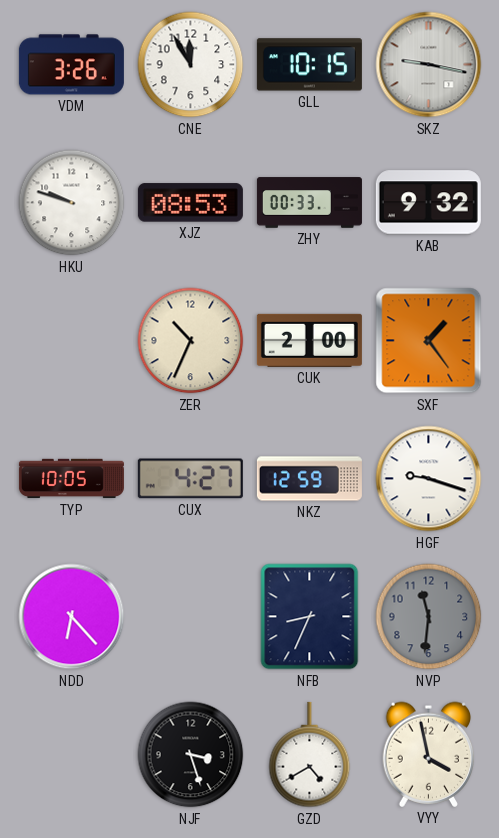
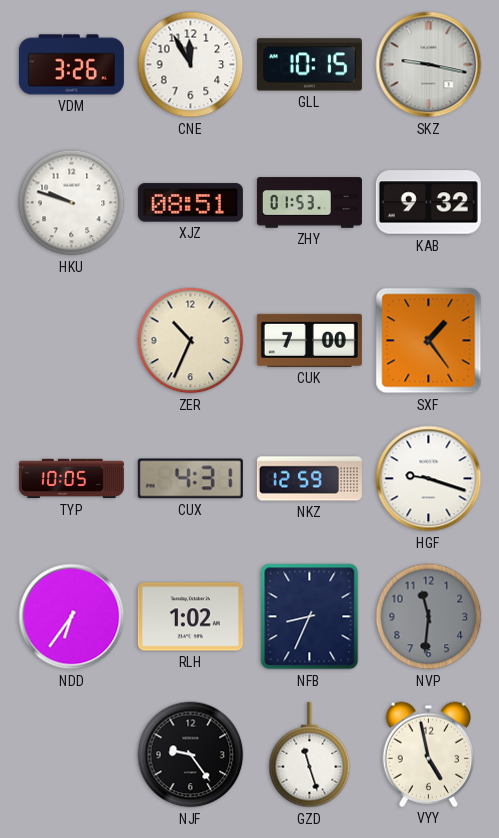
XJZ: 08:53 -> 08:51
ZHY: 00:33 -> 01:53
CUK: 2:00 -> 7:00
CUX: 4:27 -> 4:31
NDD: 6:23 -> 6:36
RLH: none -> 1:02
NJF: 3:27 -> 9:24
GZD: 4:40 -> 11:27
VYY: 3:58 -> 4:58
